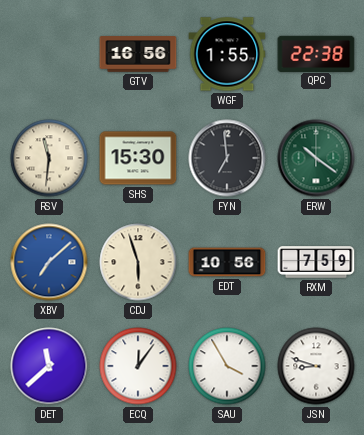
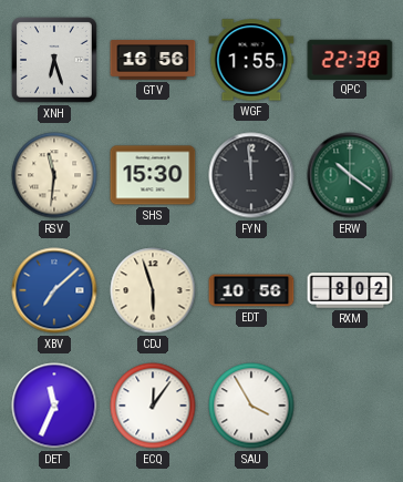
XNH: none -> 6:27
FYN: 6:59 -> 11:59
RXM: 7:59 -> 8:02
DET: 11:38 -> 11:34
JSN: 8:48 -> none
